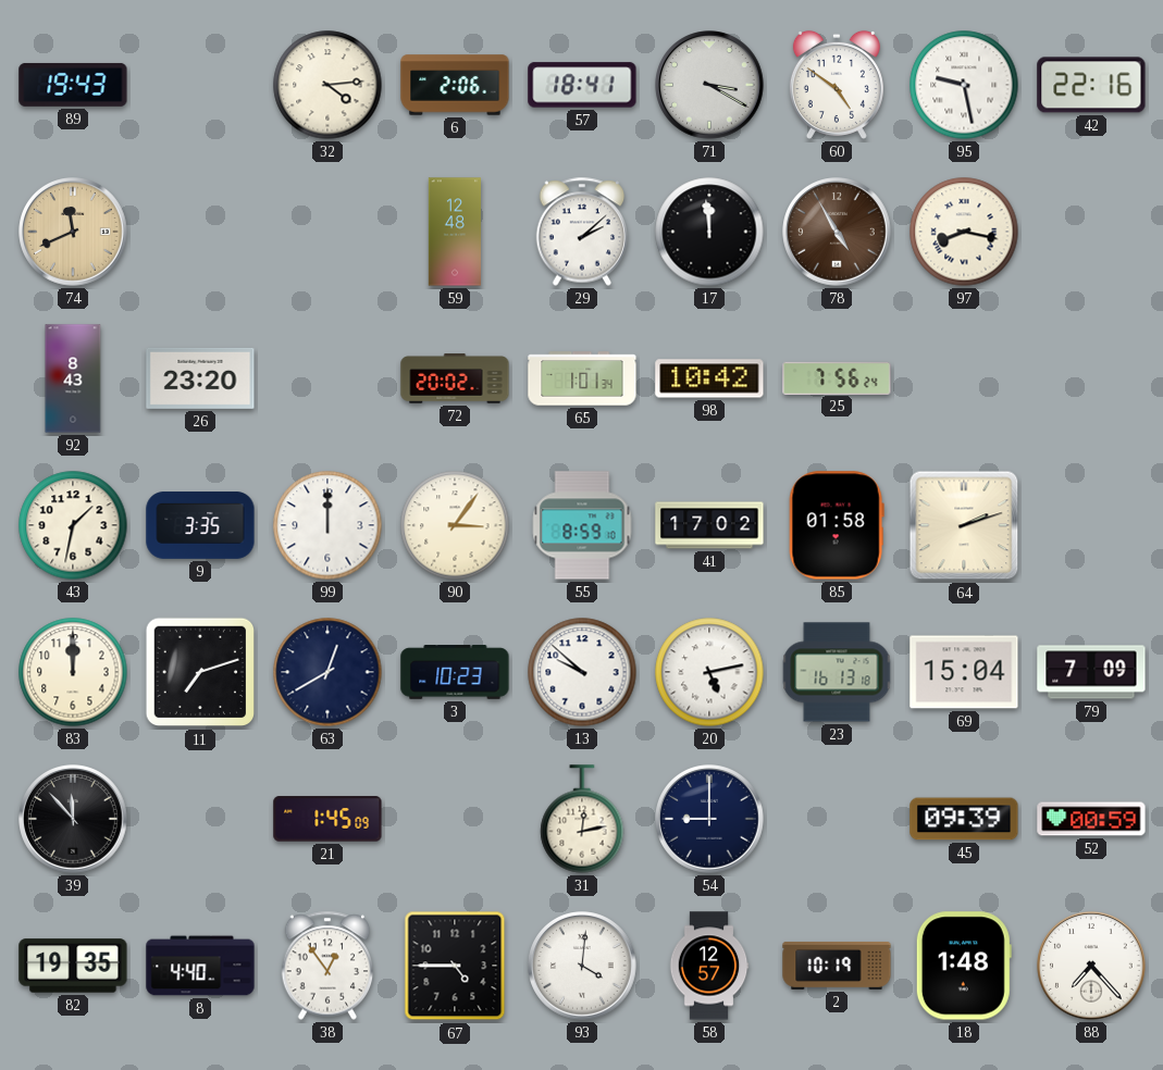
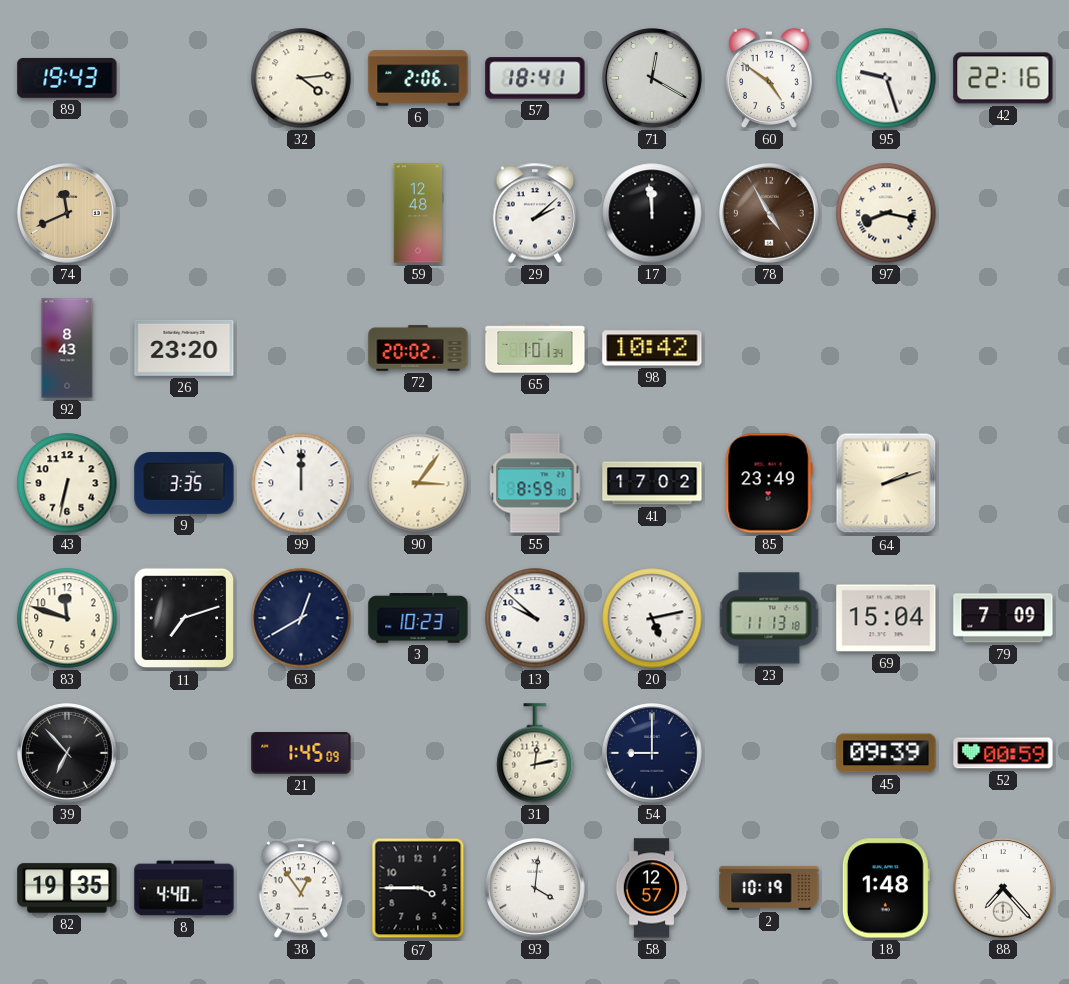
71: 3:20 -> 12:20
95: 9:28 -> 9:27
25: 7:56 -> none
43: 1:32 -> 6:32
85: 01:58 -> 23:49
83: 12:00 -> 11:48
23: 16:13 -> 11:13
39: 11:53 -> 6:53
67: 4:45 -> 3:45
